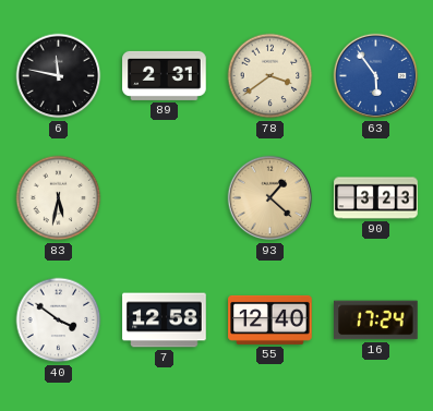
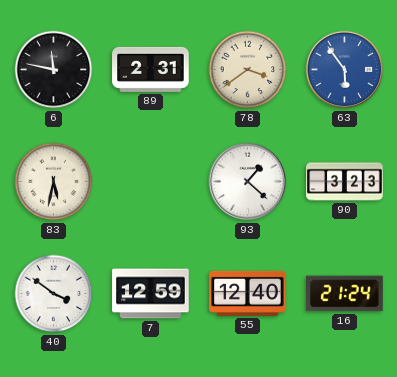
93 dial: champagne -> white
7: 12:58 -> 12:59
16: 17:24 -> 21:24
